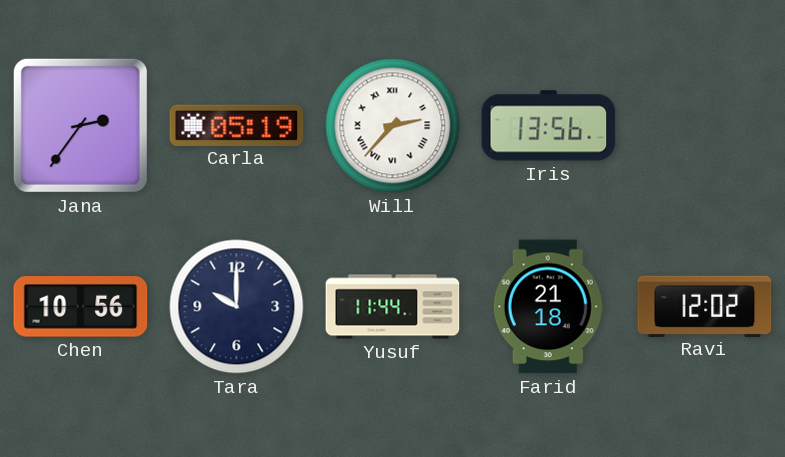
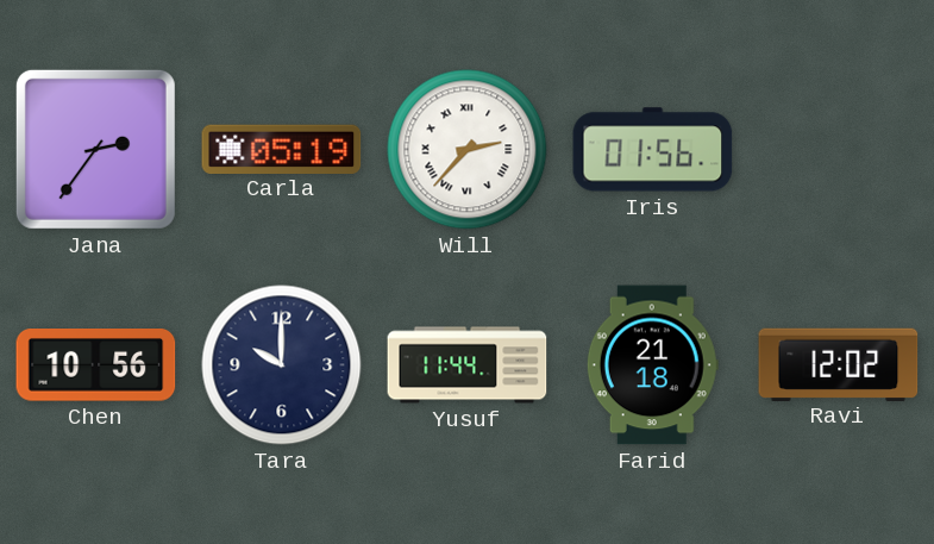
Iris: 13:56 -> 01:56
